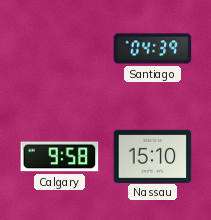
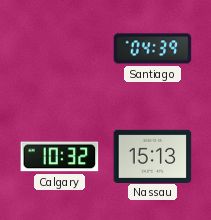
Calgary: 9:58 -> 10:32
Nassau: 15:10 -> 15:13
